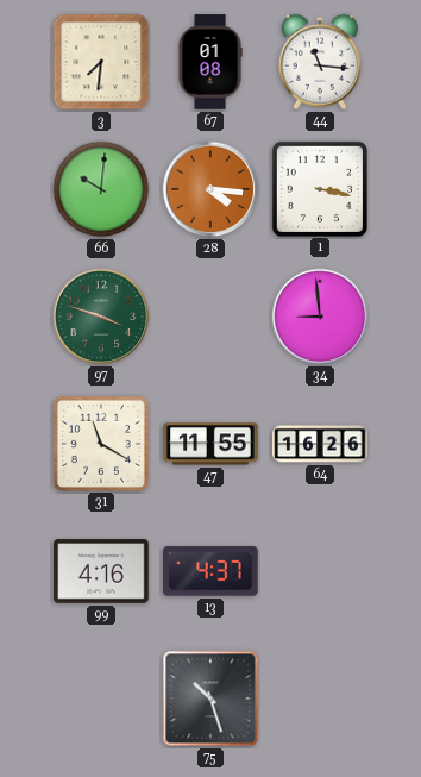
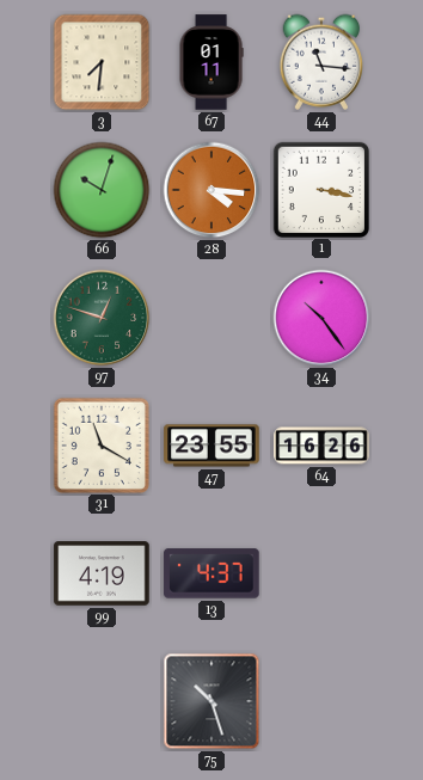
67: 01:08 -> 01:11
66: 10:01 -> 10:03
97: 3:48 -> 12:48
34: 8:59 -> 10:24
47: 11:55 -> 23:55
99: 4:16 -> 4:19
